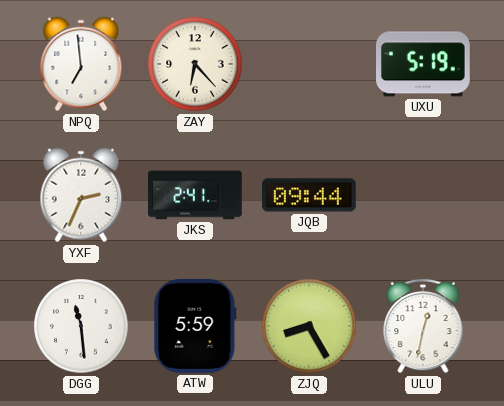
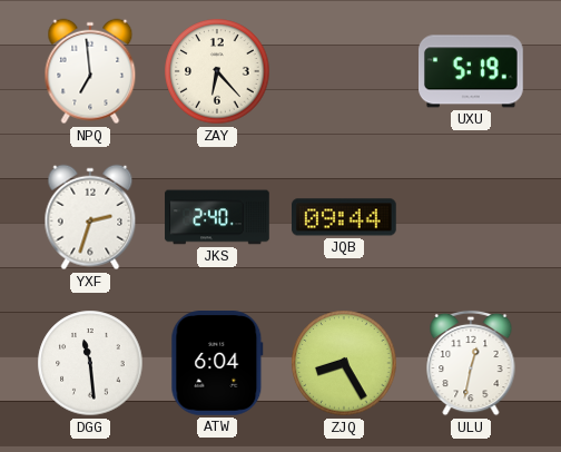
YXF: 2:34 -> 2:33
JKS: 2:41 -> 2:40
ATW: 5:59 -> 6:04
